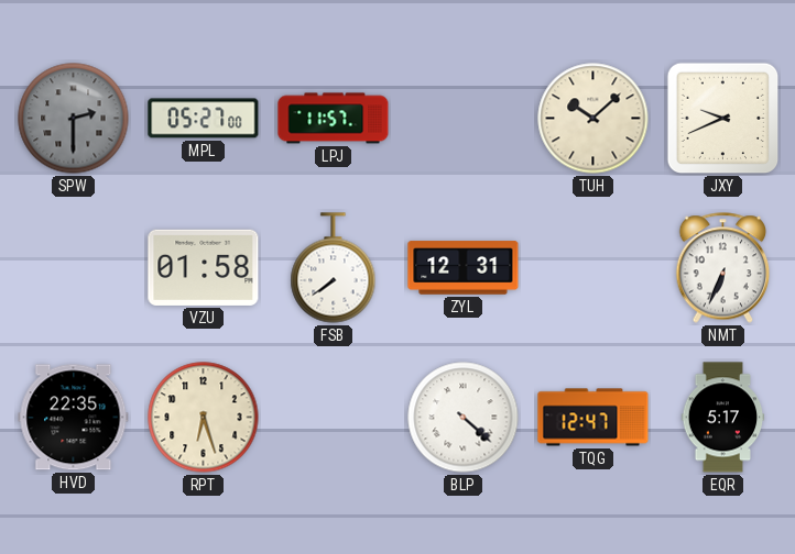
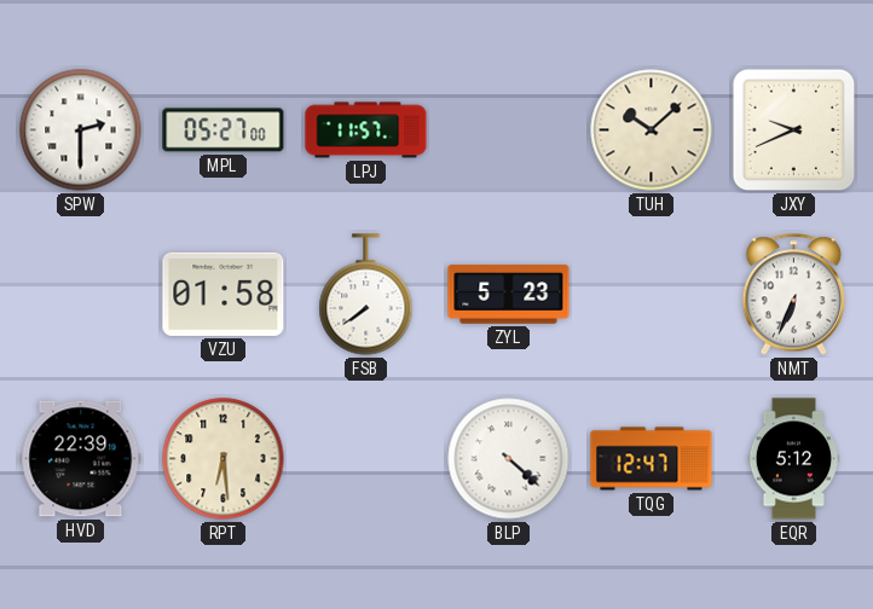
SPW dial: grey -> white
ZYL: 12:31 -> 5:23
HVD: 22:35 -> 22:39
RPT: 6:27 -> 6:29
EQR: 5:17 -> 5:12
